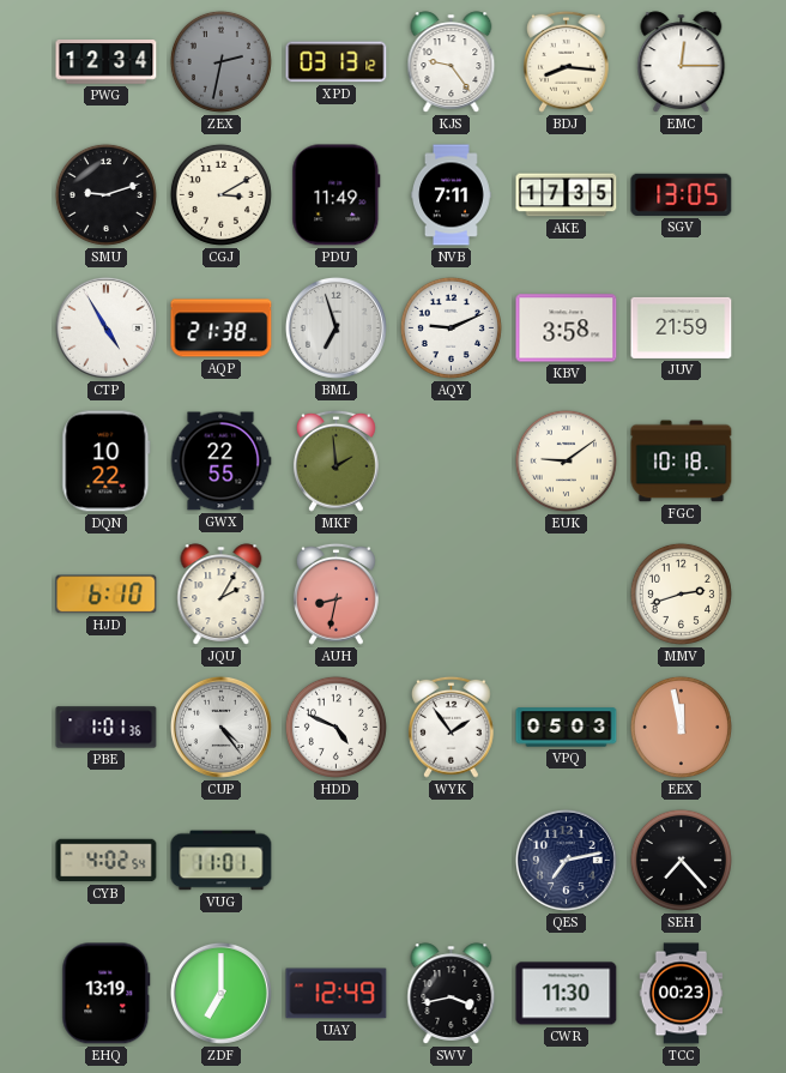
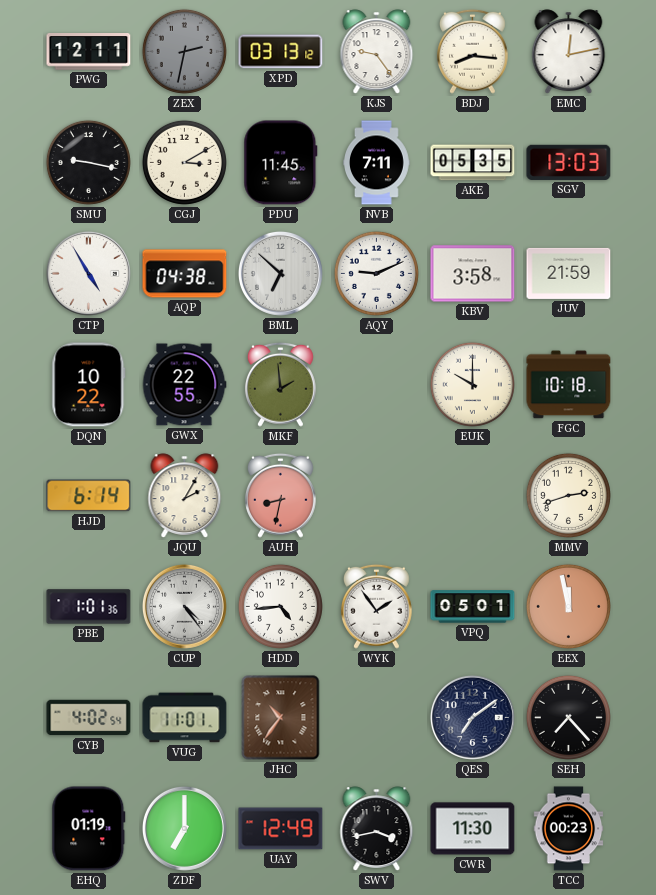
PWG: 12:34 -> 12:11
EMC: 12:15 -> 12:13
SMU: 9:12 -> 9:17
PDU: 11:49 -> 11:45
AKE: 17:35 -> 05:35
SGV: 13:05 -> 13:03
AQP: 21:38 -> 04:38
BML: 6:57 -> 6:52
EUK: 9:09 -> 10:00
HJD: 6:10 -> 6:14
HDD: 4:49 -> 4:44
VPQ: 05:03 -> 05:01
JHC: none -> 10:36
QES: 7:13 -> 7:09
EHQ: 13:19 -> 01:19
